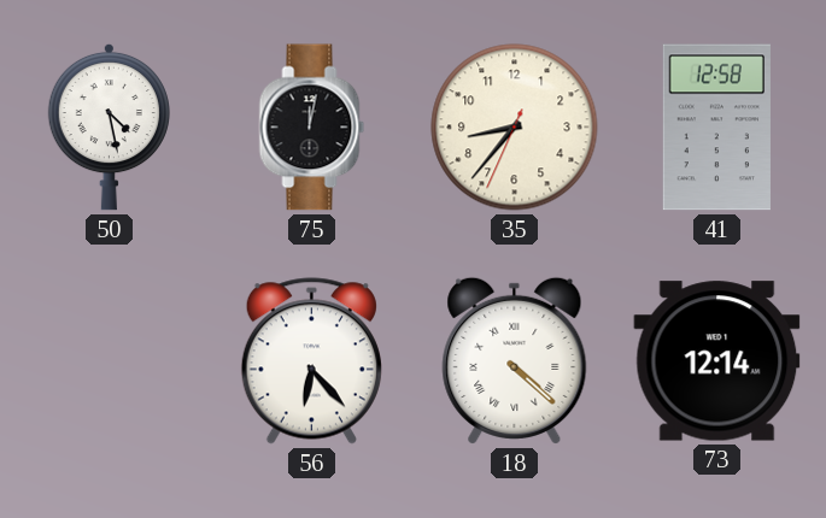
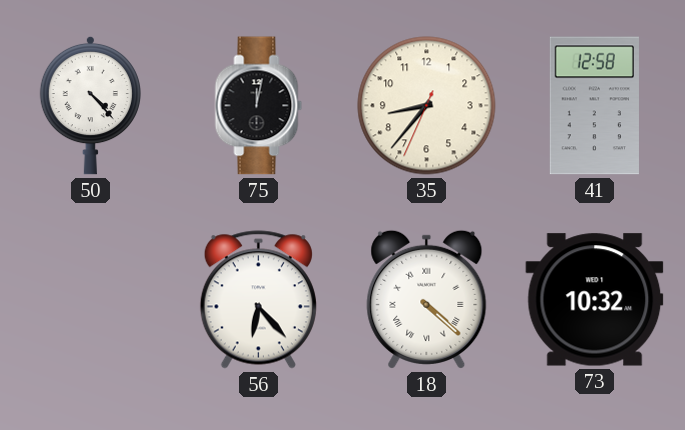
50: 4:28 -> 4:23
73: 12:14 -> 10:32
